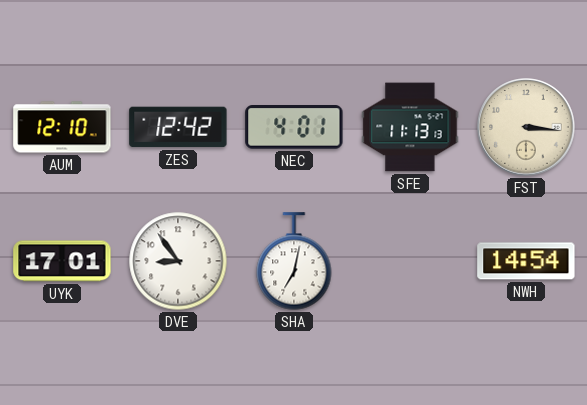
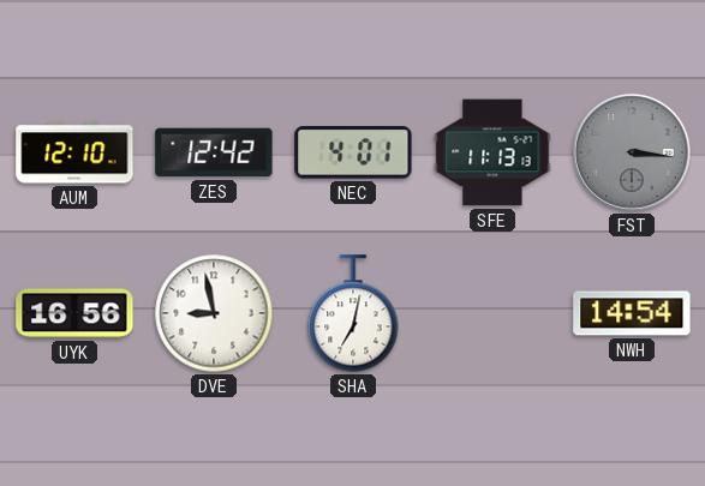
FST dial: cream -> grey
UYK: 17:01 -> 16:56
DVE: 8:54 -> 8:58
